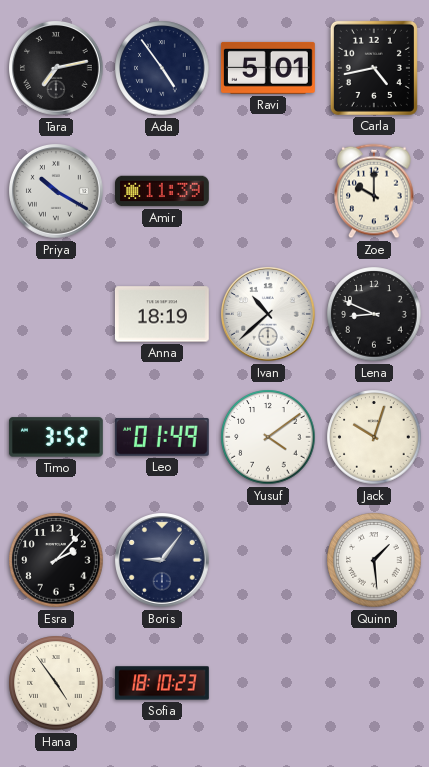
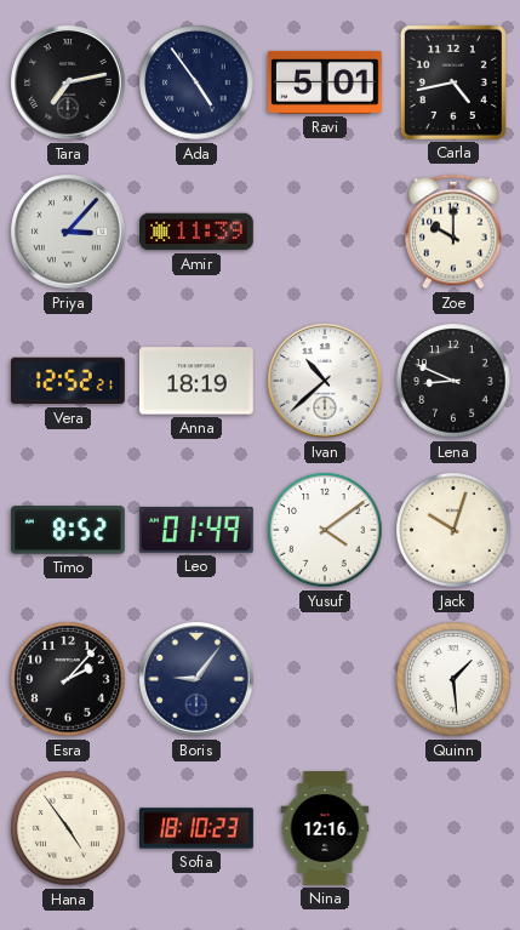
Priya: 10:20 -> 3:07
Vera: none -> 12:52
Timo: 3:52 -> 8:52
Nina: none -> 12:16
